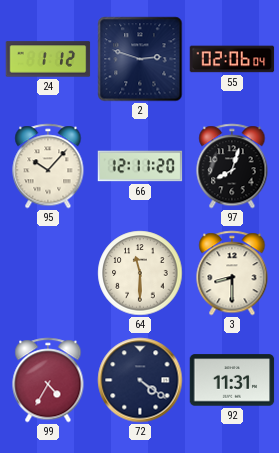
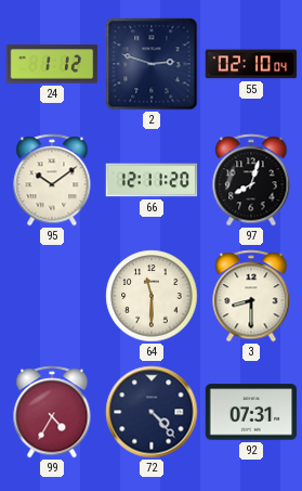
55: 02:06 -> 02:10
95: 10:07 -> 10:09
72: 4:21 -> 4:23
92: 11:31 -> 07:31
